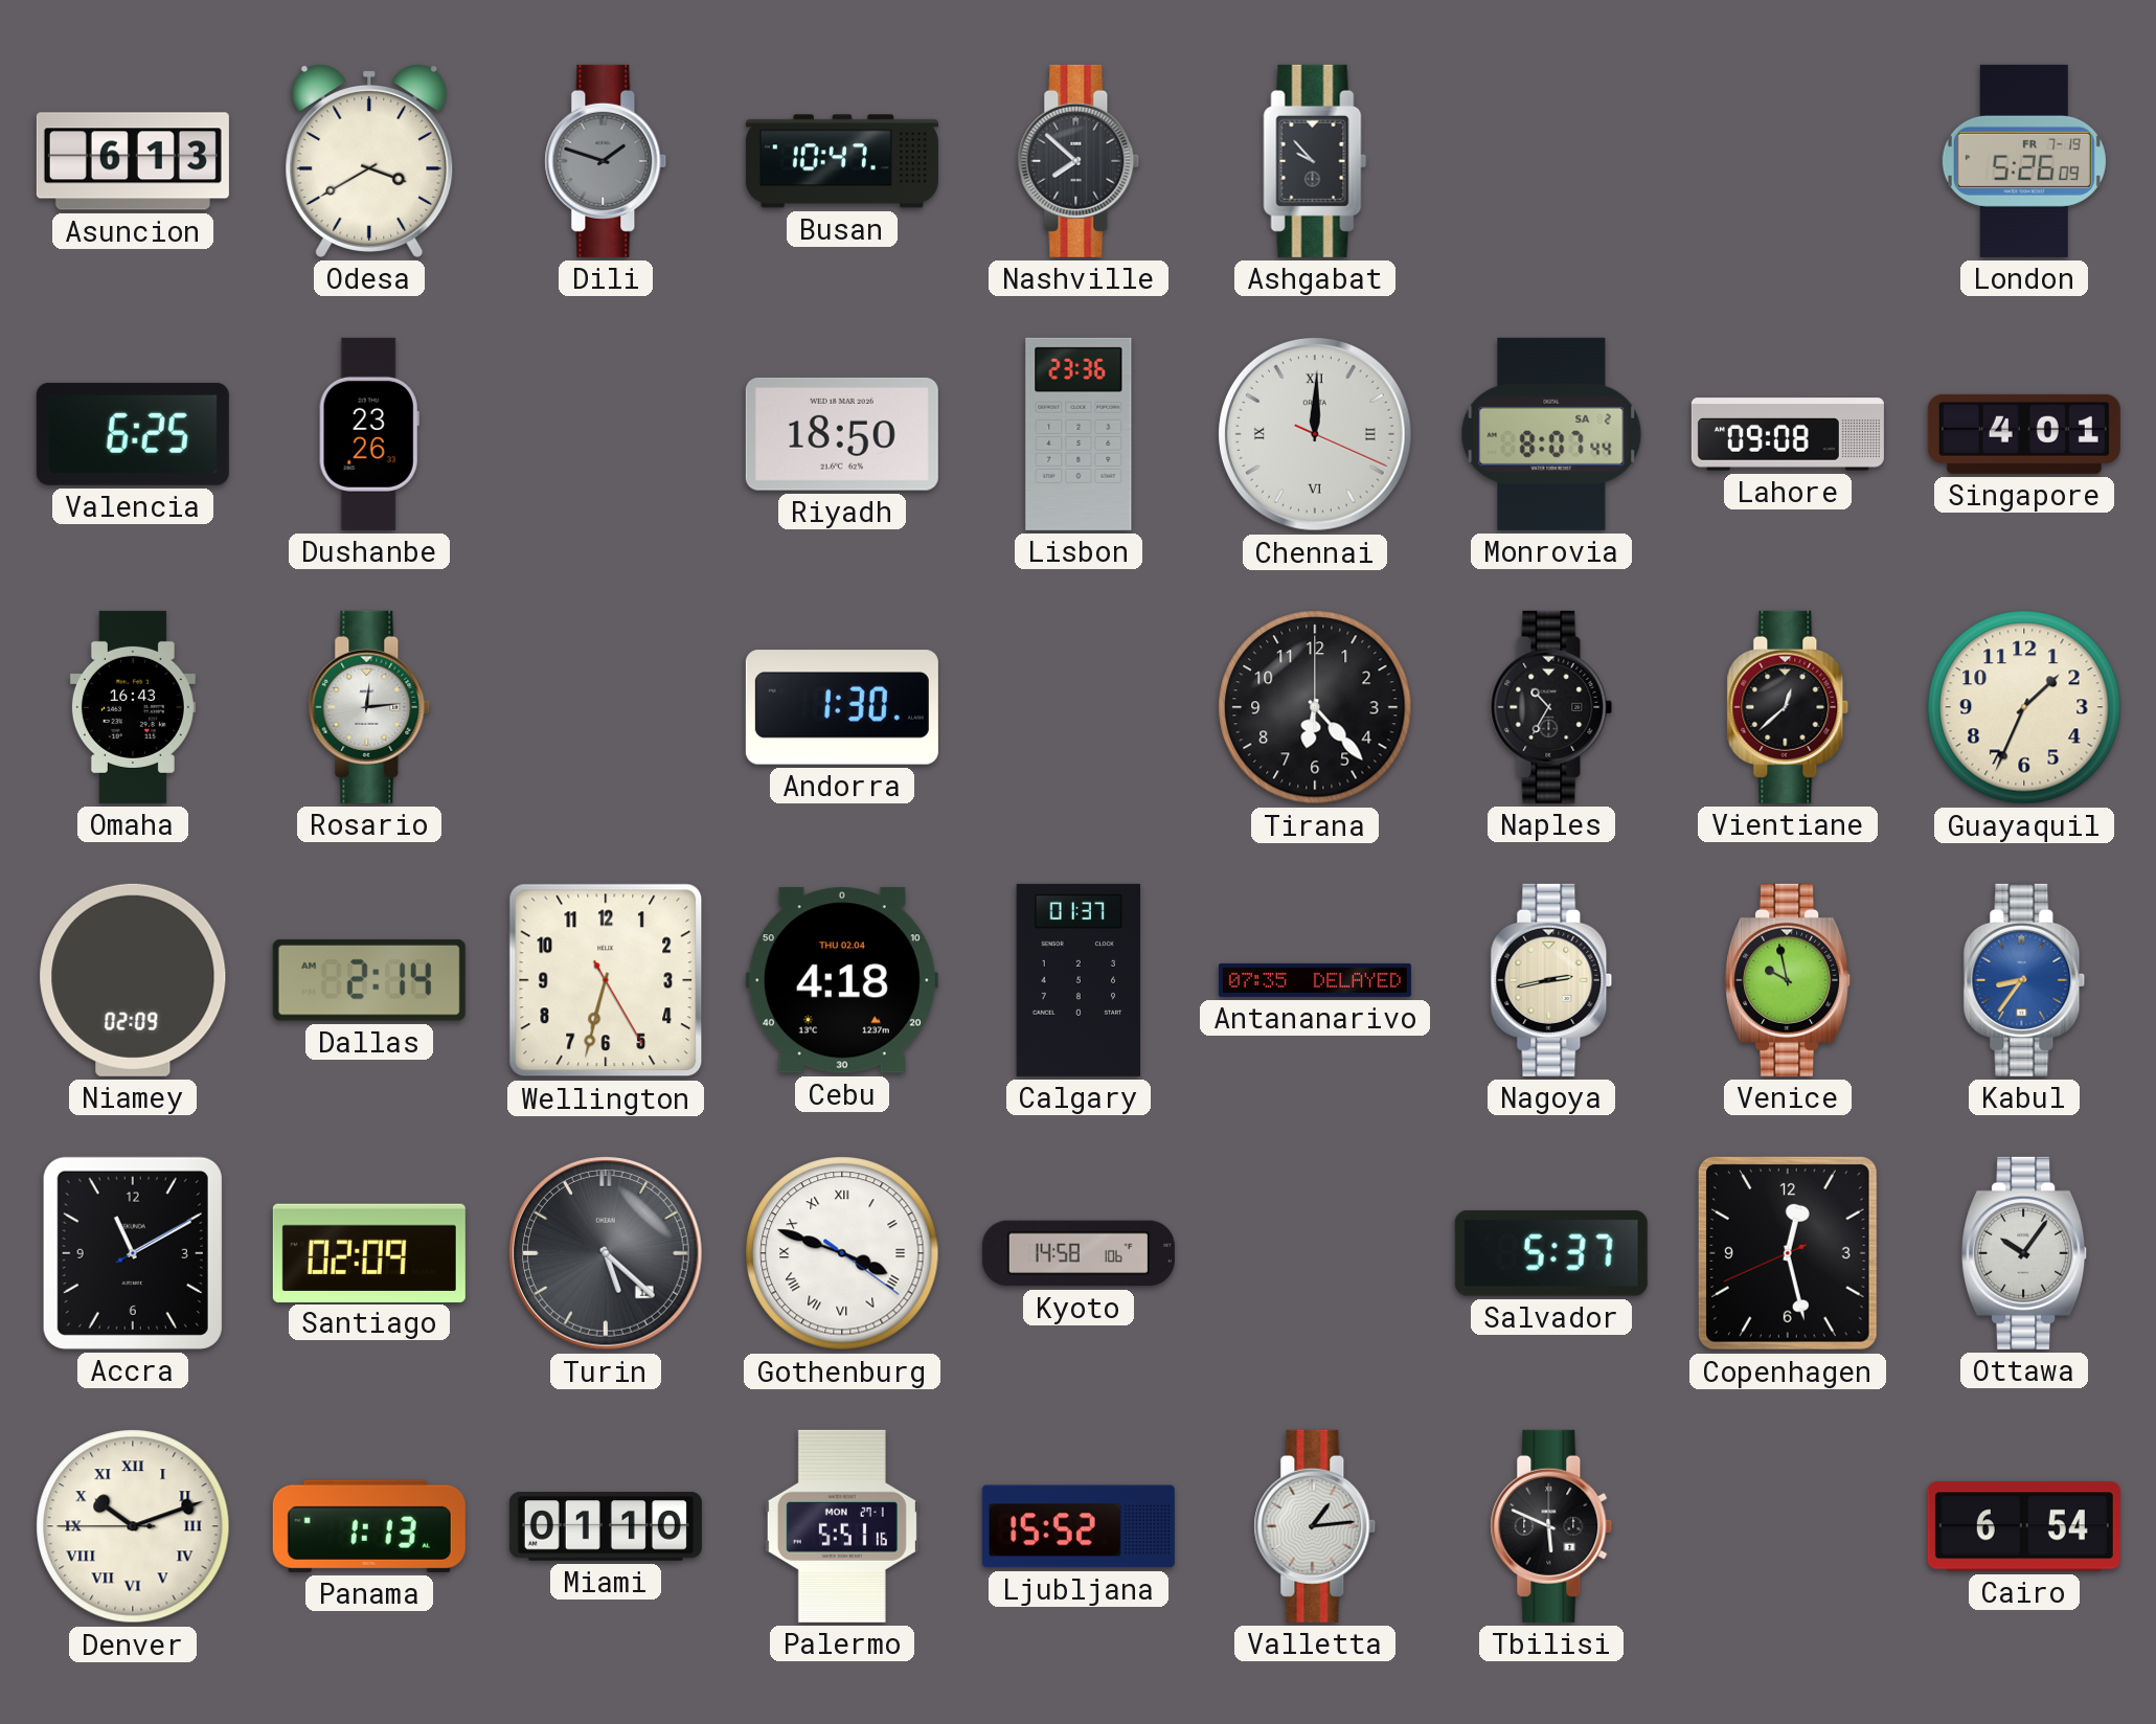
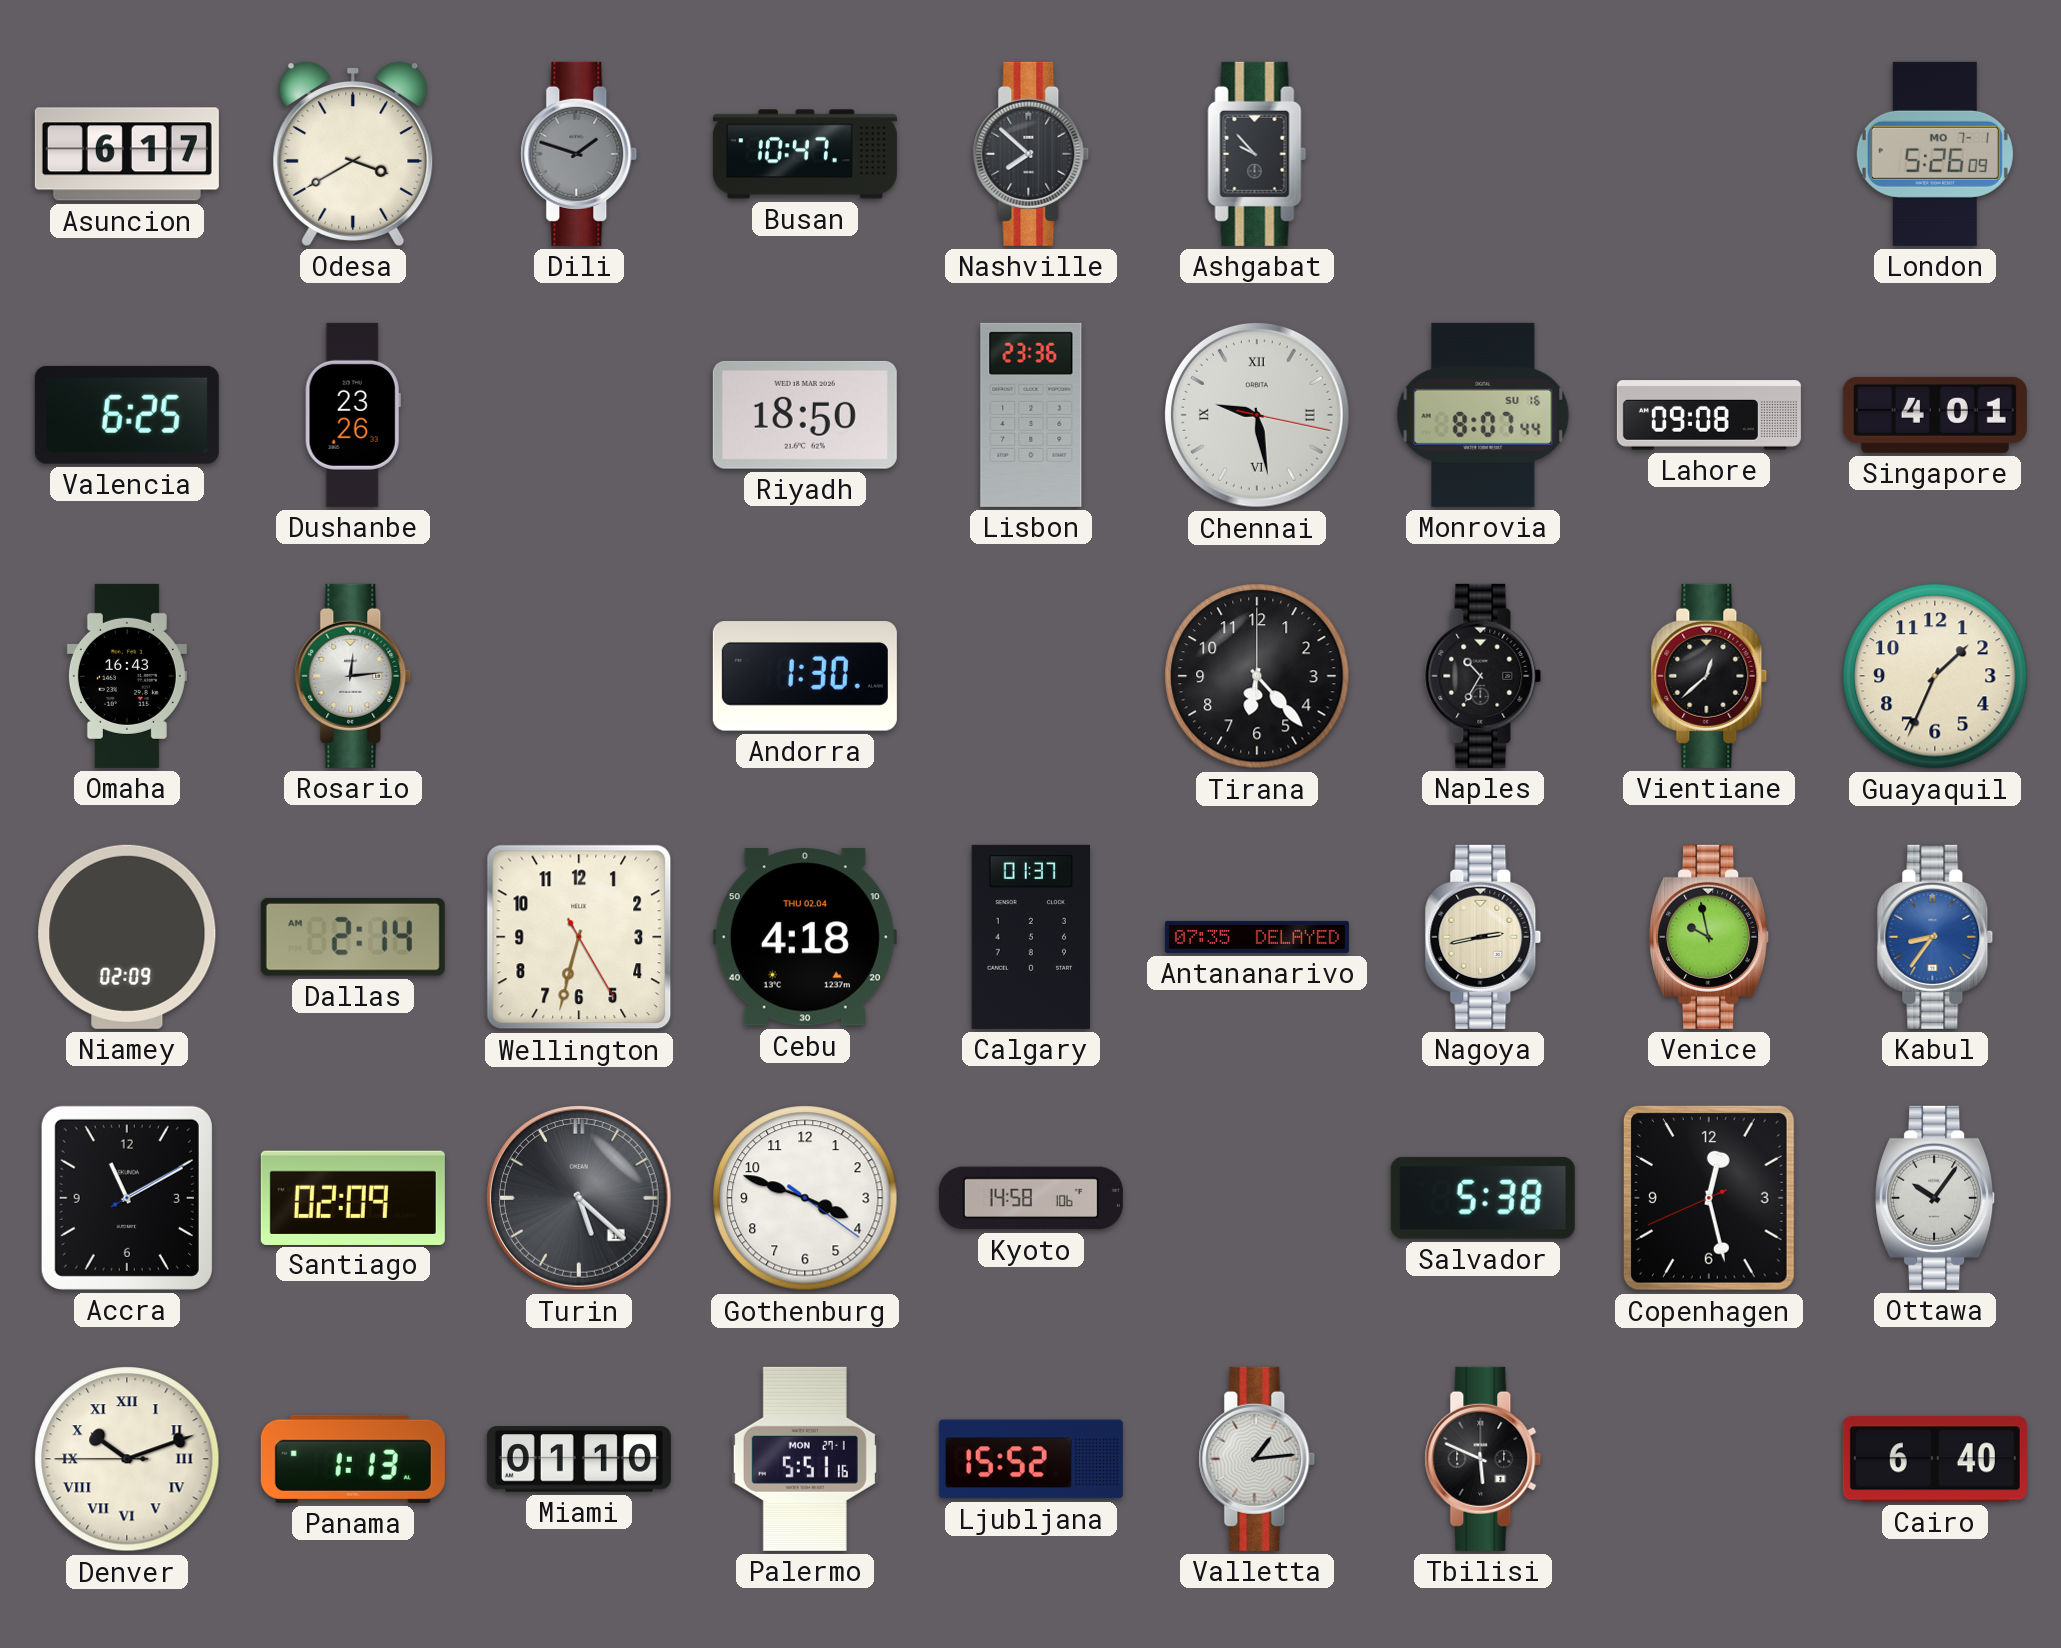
Asuncion: 6:13 -> 6:17
London date: FR 7-19 -> MO 7-1
Chennai: 12:00 -> 9:28
Monrovia date: SA 2 -> SU 16
Gothenburg numerals: Roman -> Arabic
Salvador: 5:37 -> 5:38
Cairo: 6:54 -> 6:40
